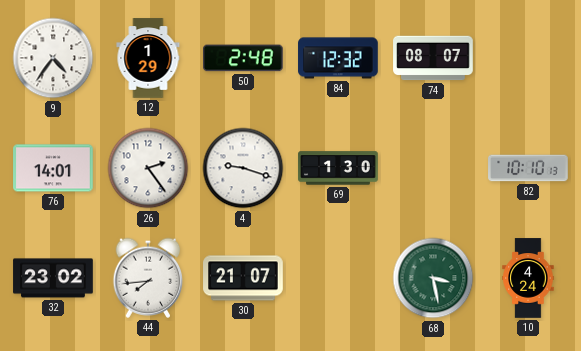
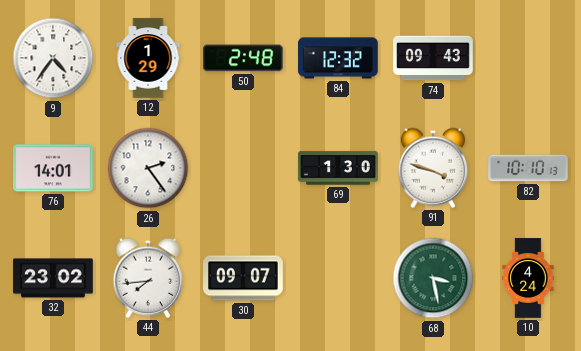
74: 08:07 -> 09:43
4: 9:18 -> none
91: none -> 3:48
30: 21:07 -> 09:07
